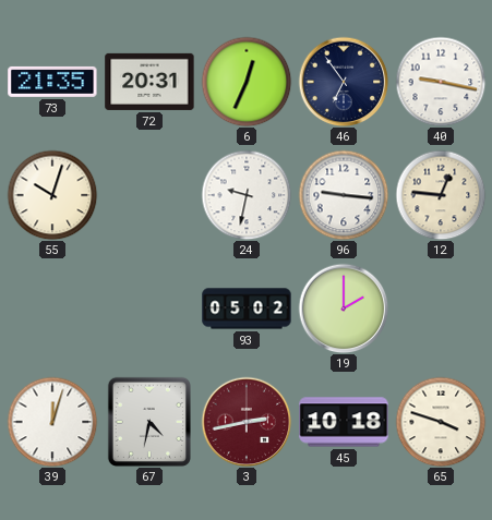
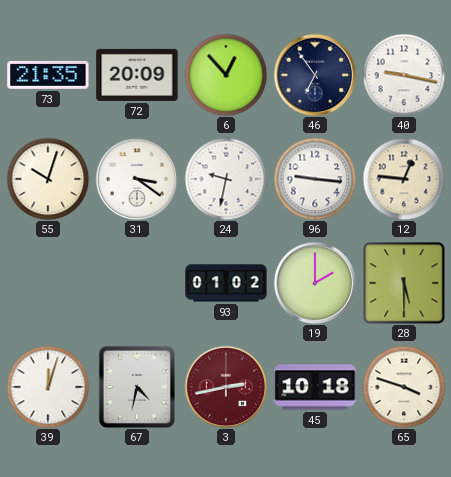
72: 20:31 -> 20:09
6: 12:34 -> 12:53
31: none -> 3:21
93: 05:02 -> 01:02
28: none -> 5:30
